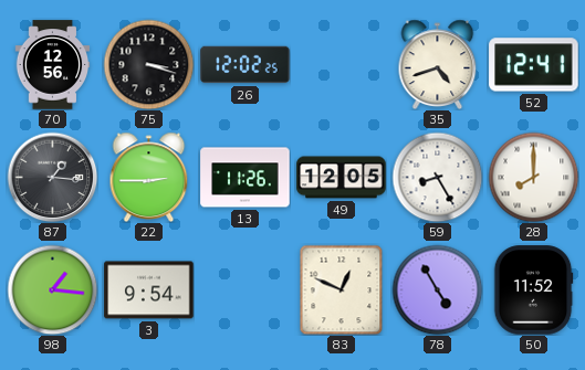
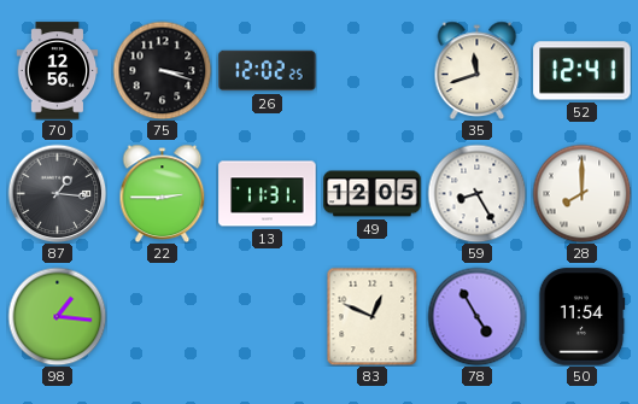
35: 4:42 -> 11:42
13: 11:26 -> 11:31
3: 9:54 -> none
50: 11:52 -> 11:54
